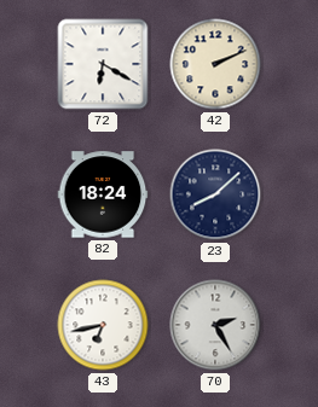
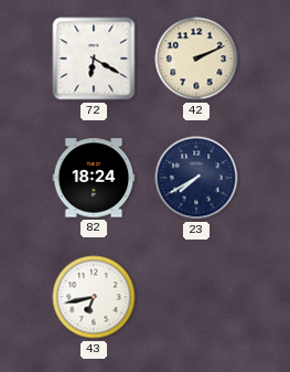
23: 8:08 -> 7:40
70: 2:25 -> none
